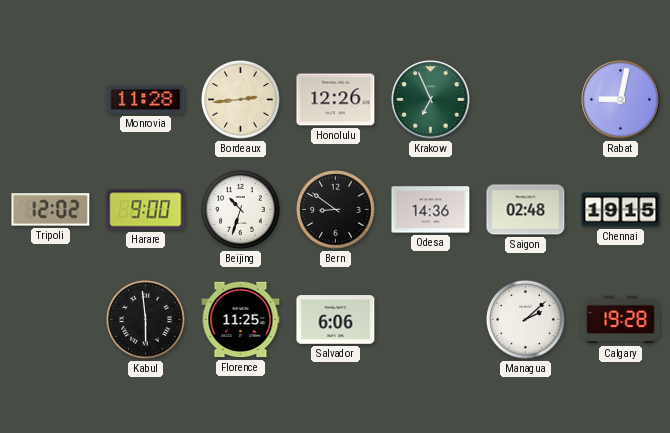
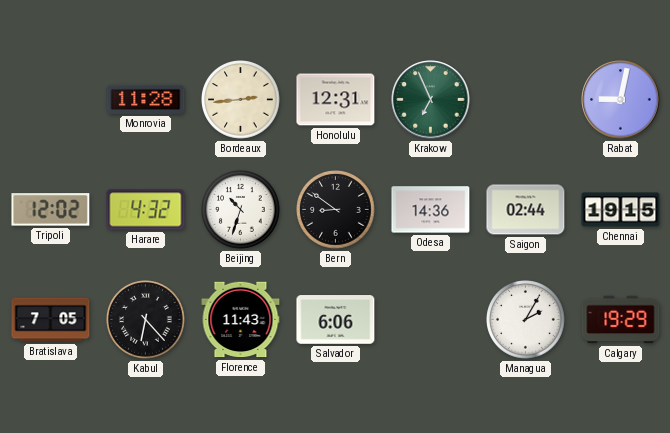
Honolulu: 12:26 -> 12:31
Harare: 9:00 -> 4:32
Saigon: 02:48 -> 02:44
Bratislava: none -> 7:05
Kabul: 5:59 -> 6:23
Florence: 11:25 -> 11:43
Managua: 2:08 -> 2:05
Calgary: 19:28 -> 19:29
